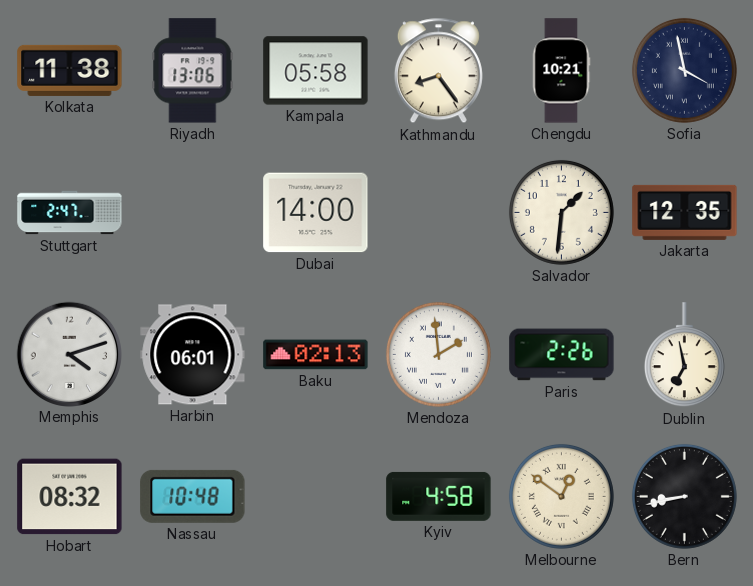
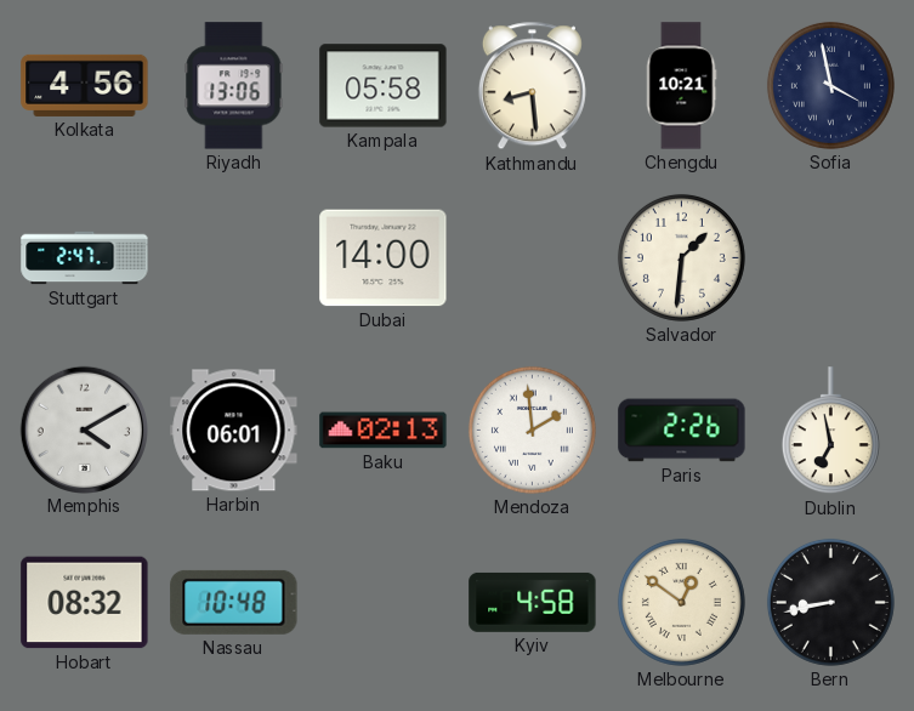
Kolkata: 11:38 -> 4:56
Kathmandu: 8:24 -> 8:29
Jakarta: 12:35 -> none
Memphis: 4:12 -> 4:10
